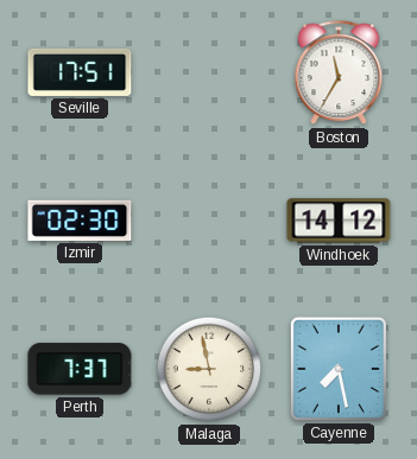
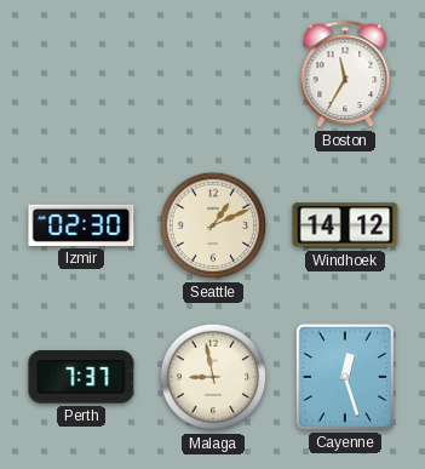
Seville: 17:51 -> none
Seattle: none -> 1:11
Cayenne: 7:28 -> 12:27
